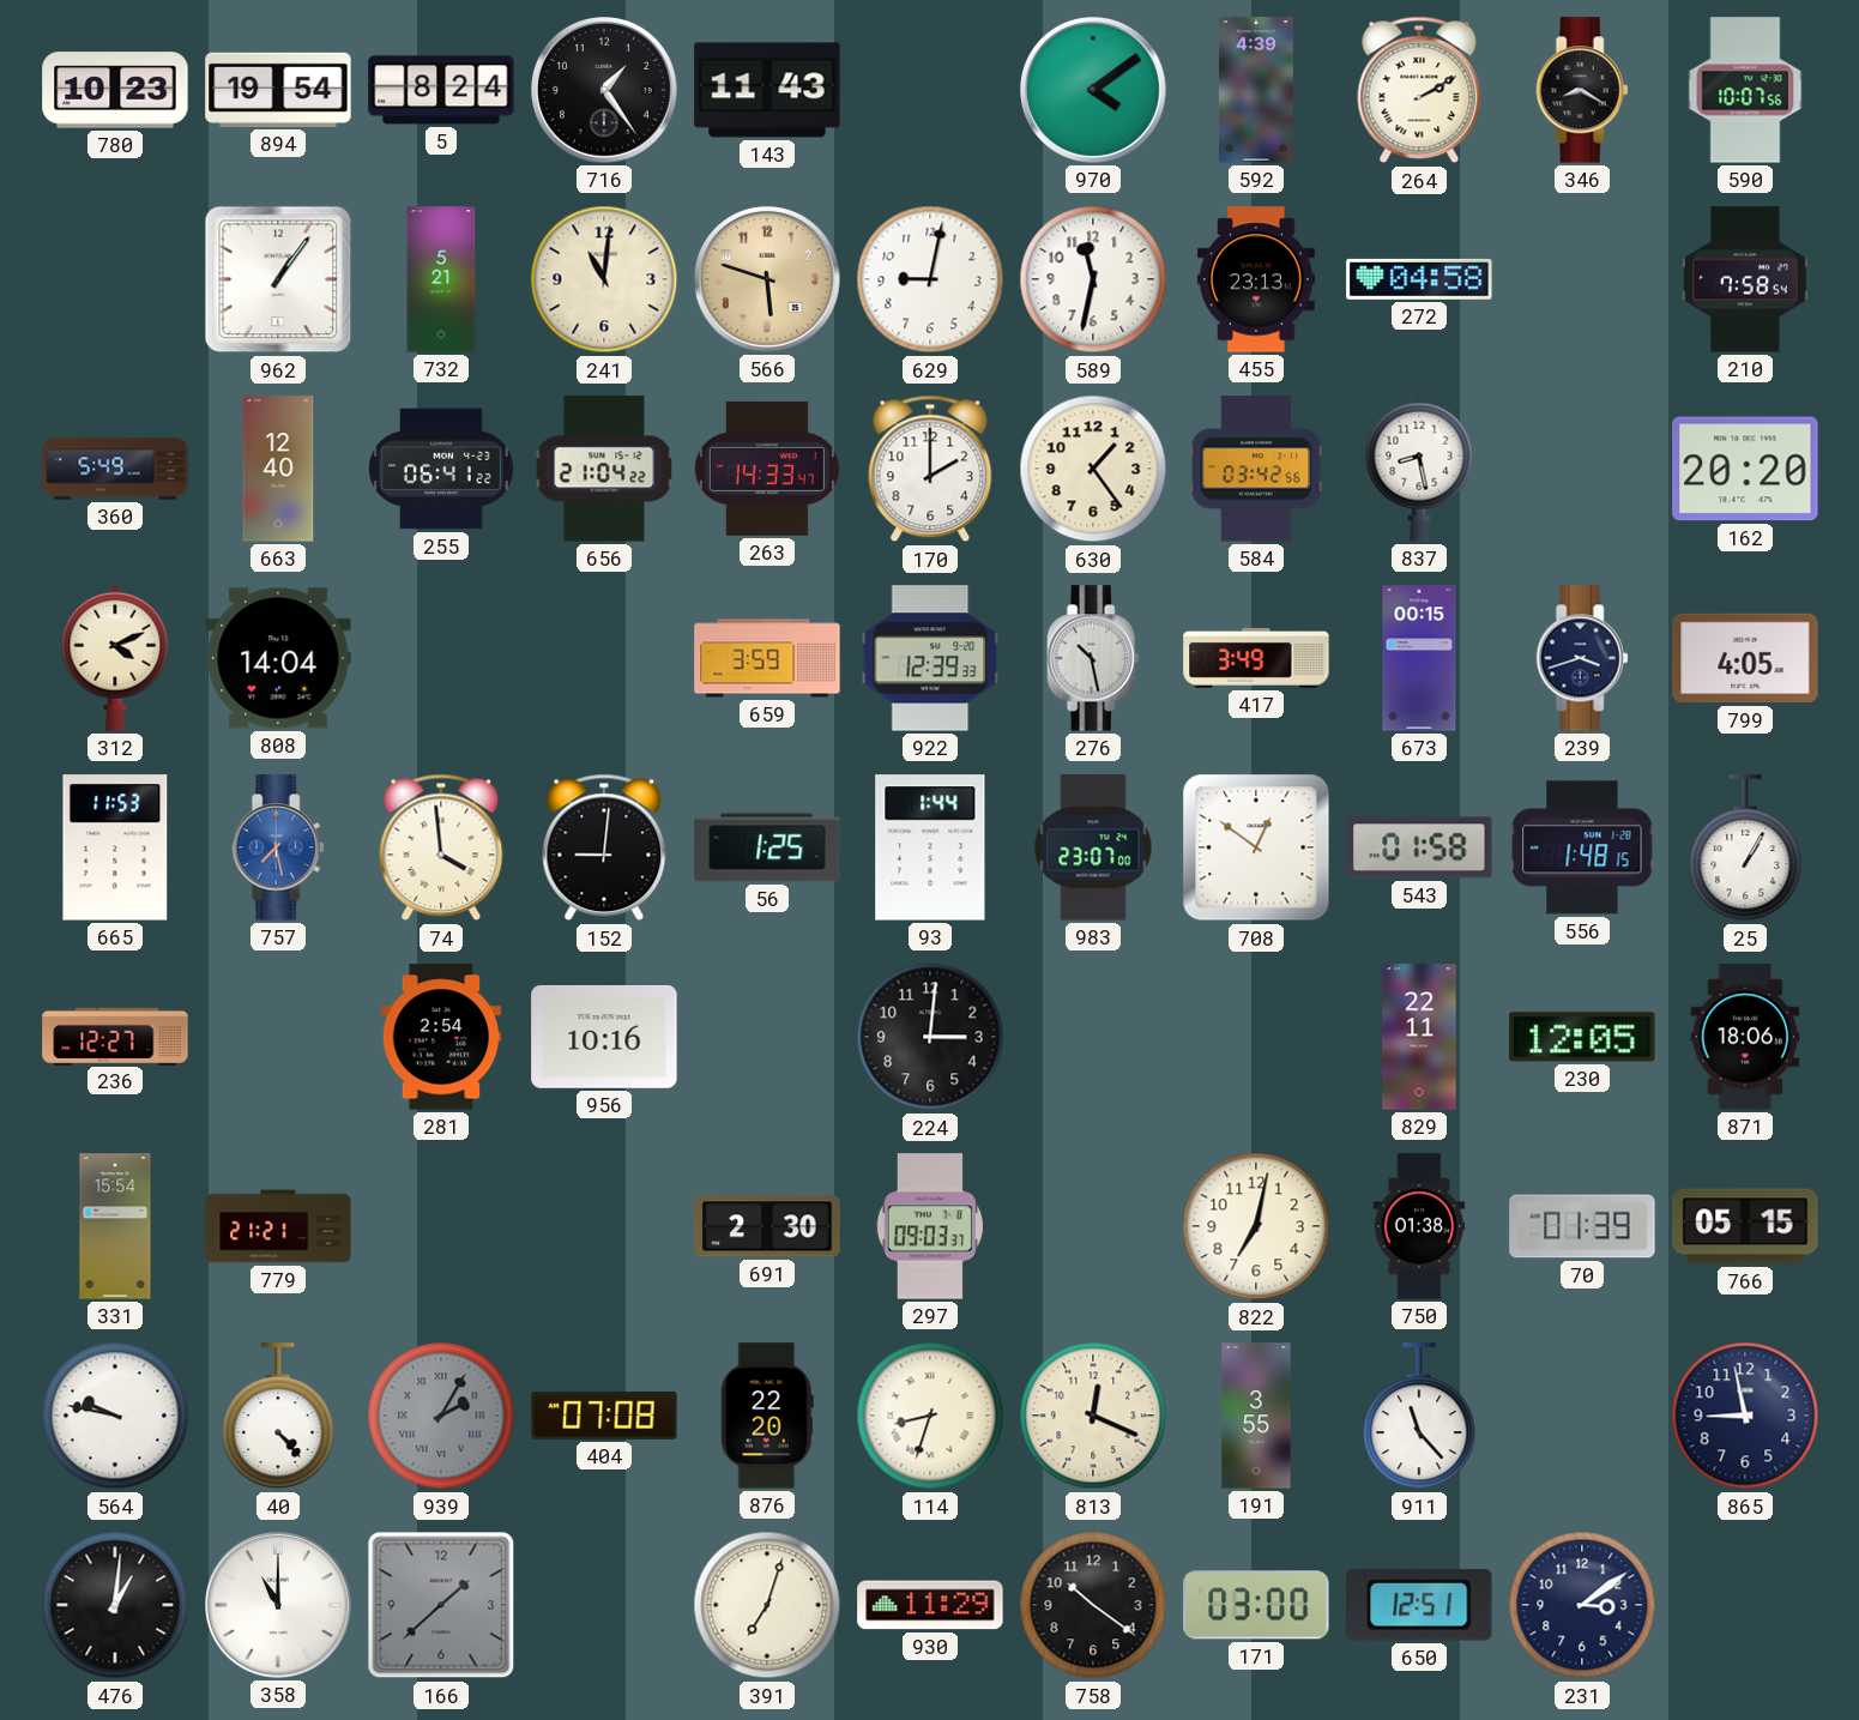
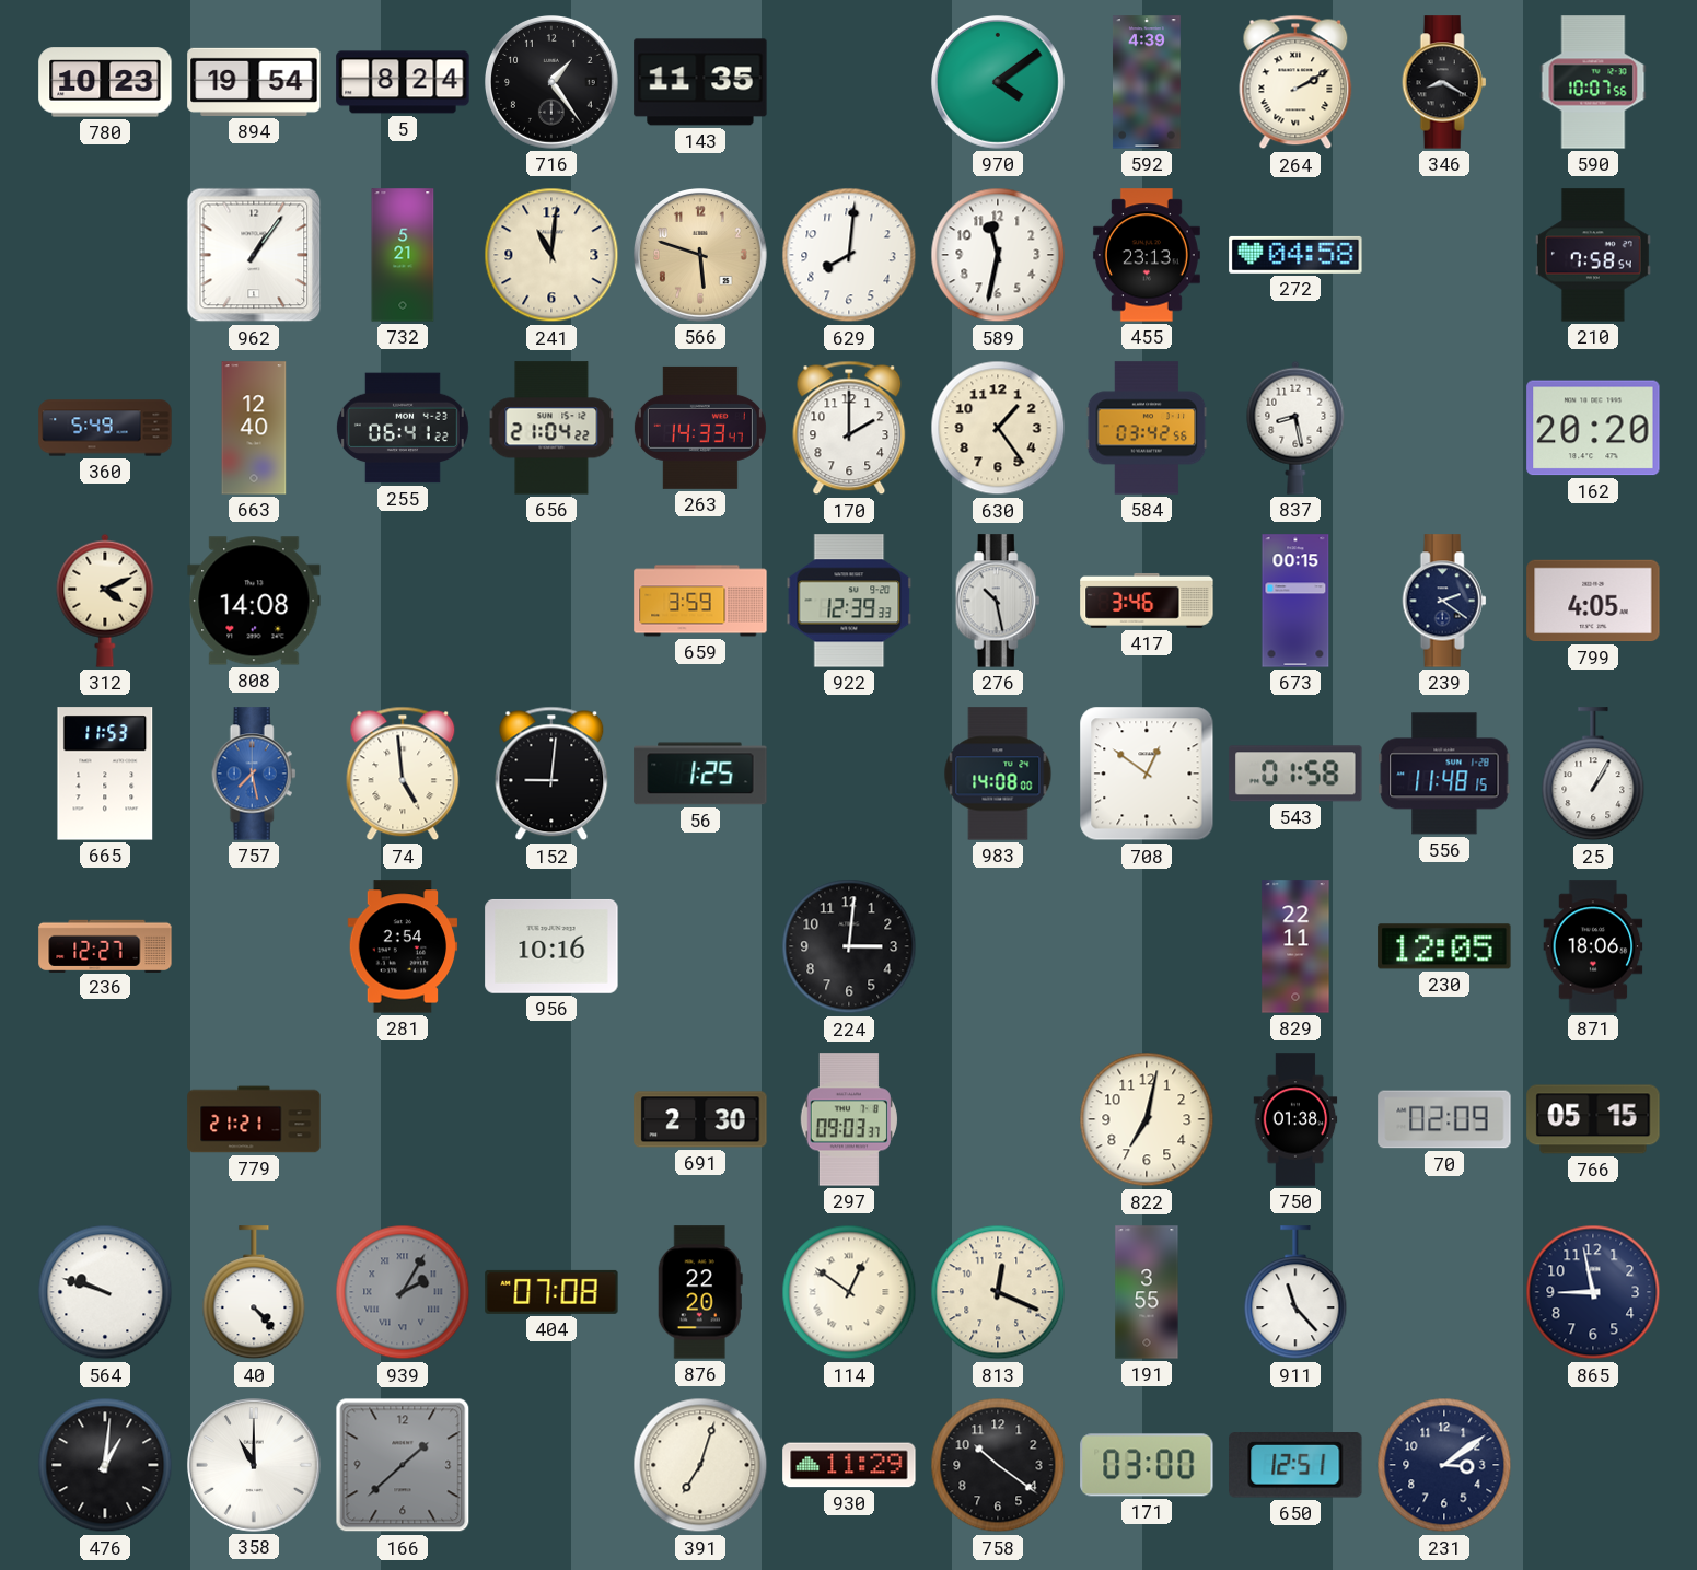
143: 11:43 -> 11:35
629: 9:02 -> 8:01
808: 14:04 -> 14:08
417: 3:49 -> 3:46
239: 3:42 -> 2:21
74: 3:59 -> 4:59
93: 1:44 -> none
983: 23:07 -> 14:08
556: 1:48 -> 11:48
331: 15:54 -> none
70: 01:39 -> 02:09
564: 9:47 -> 9:48
114: 8:33 -> 12:51
